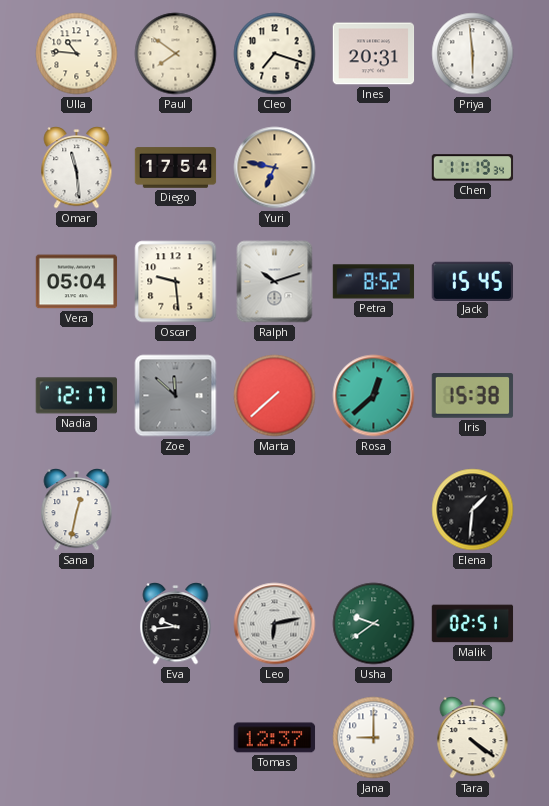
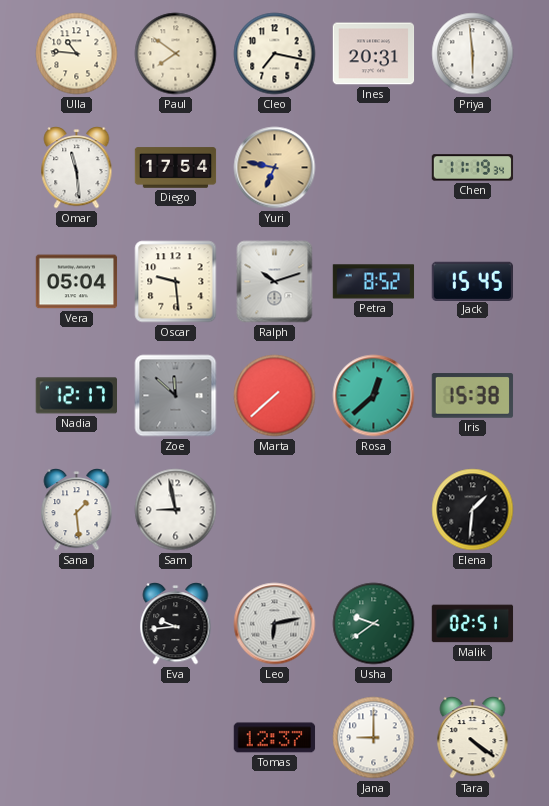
Cleo: 7:18 -> 7:17
Sana: 12:32 -> 1:29
Sam: none -> 8:58
